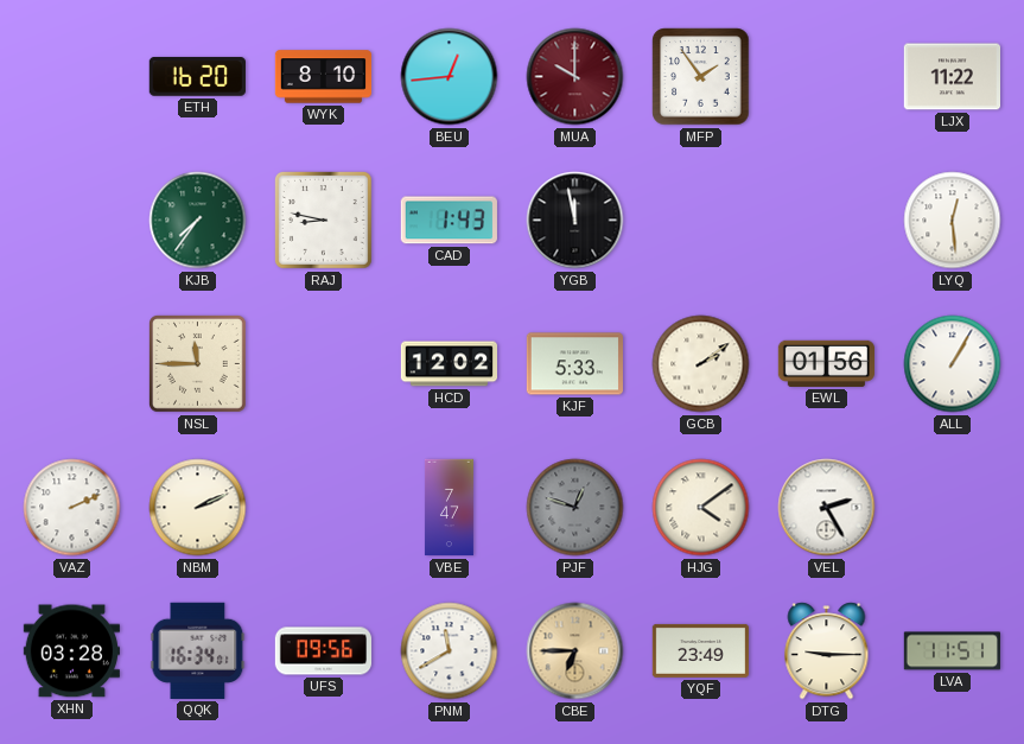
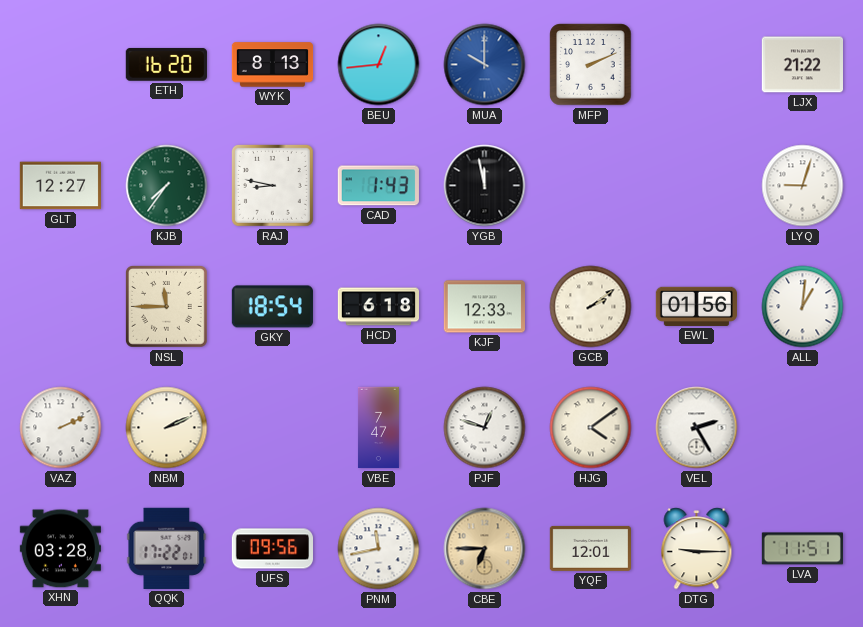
WYK: 8:10 -> 8:13
MUA dial: burgundy -> blue
MFP: 1:54 -> 2:11
LJX: 11:22 -> 21:22
GLT: none -> 12:27
LYQ: 12:29 -> 9:03
GKY: none -> 18:54
HCD: 12:02 -> 6:18
KJF: 5:33 -> 12:33
ALL: 1:05 -> 1:01
PJF dial: grey -> white
QQK: 16:34 -> 17:22
PNM: 11:40 -> 11:43
YQF: 23:49 -> 12:01
